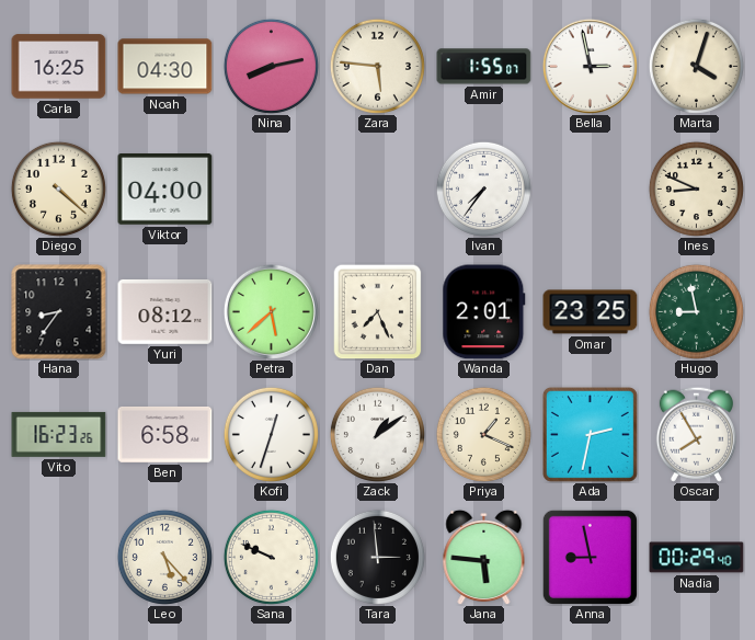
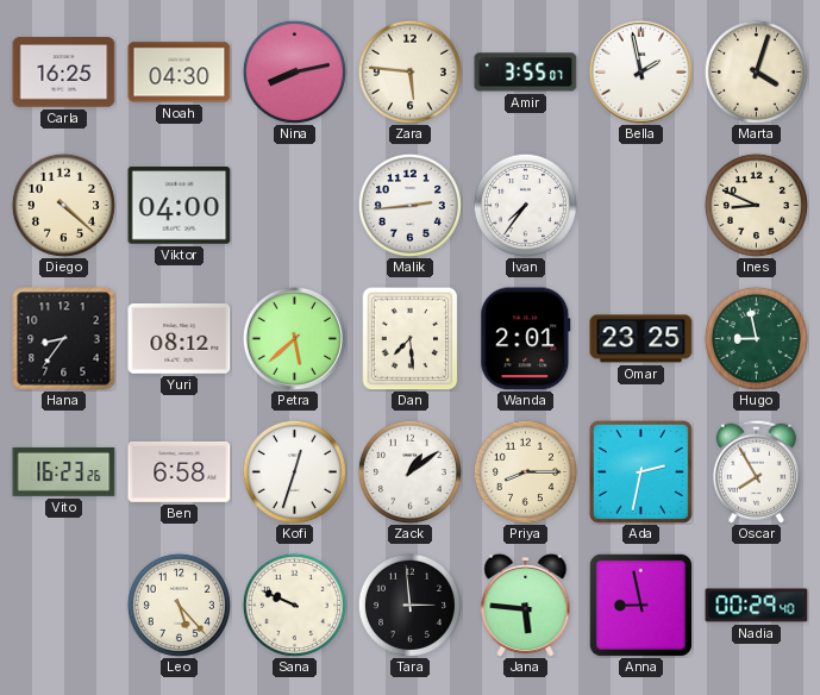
Amir: 1:55 -> 3:55
Bella: 2:58 -> 1:58
Malik: none -> 2:44
Dan: 7:26 -> 7:29
Priya: 1:19 -> 8:15
